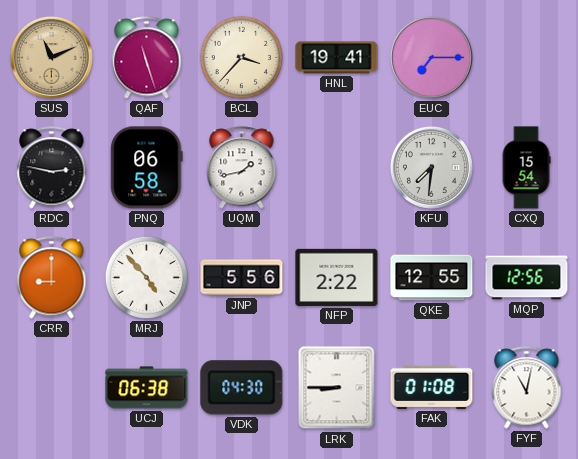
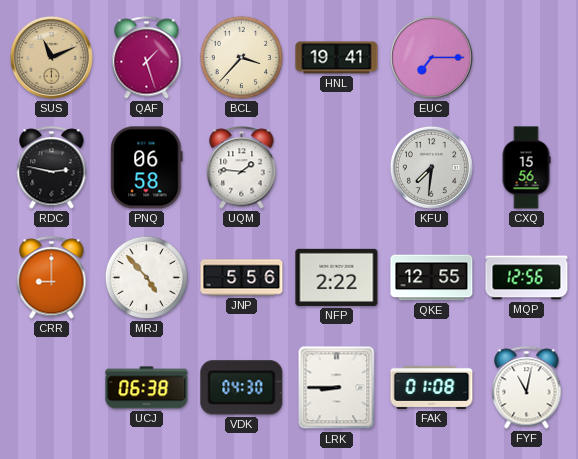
QAF: 11:27 -> 1:27
UQM: 1:43 -> 1:46
CXQ: 15:54 -> 15:56
